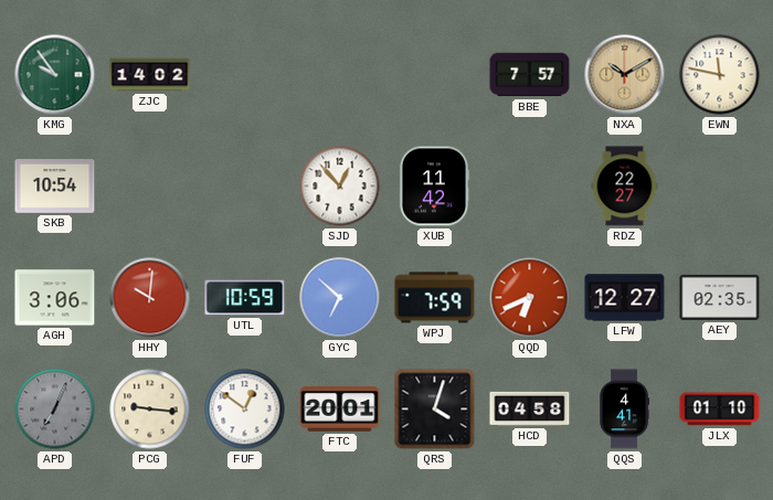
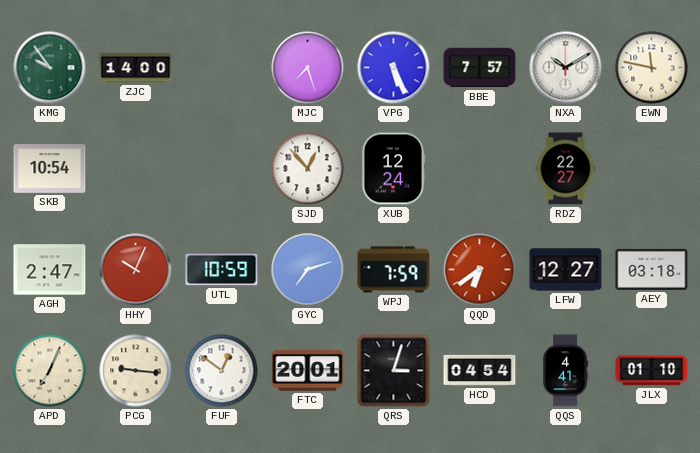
ZJC: 14:02 -> 14:00
MJC: none -> 7:27
VPG: none -> 5:26
NXA dial: champagne -> white
XUB: 11:42 -> 12:24
AGH: 3:06 -> 2:47
HHY: 10:01 -> 10:04
GYC: 6:52 -> 7:12
QQD: 6:41 -> 6:39
AEY: 02:35 -> 03:18
APD dial: grey -> cream
QRS: 4:03 -> 3:03
HCD: 04:58 -> 04:54
